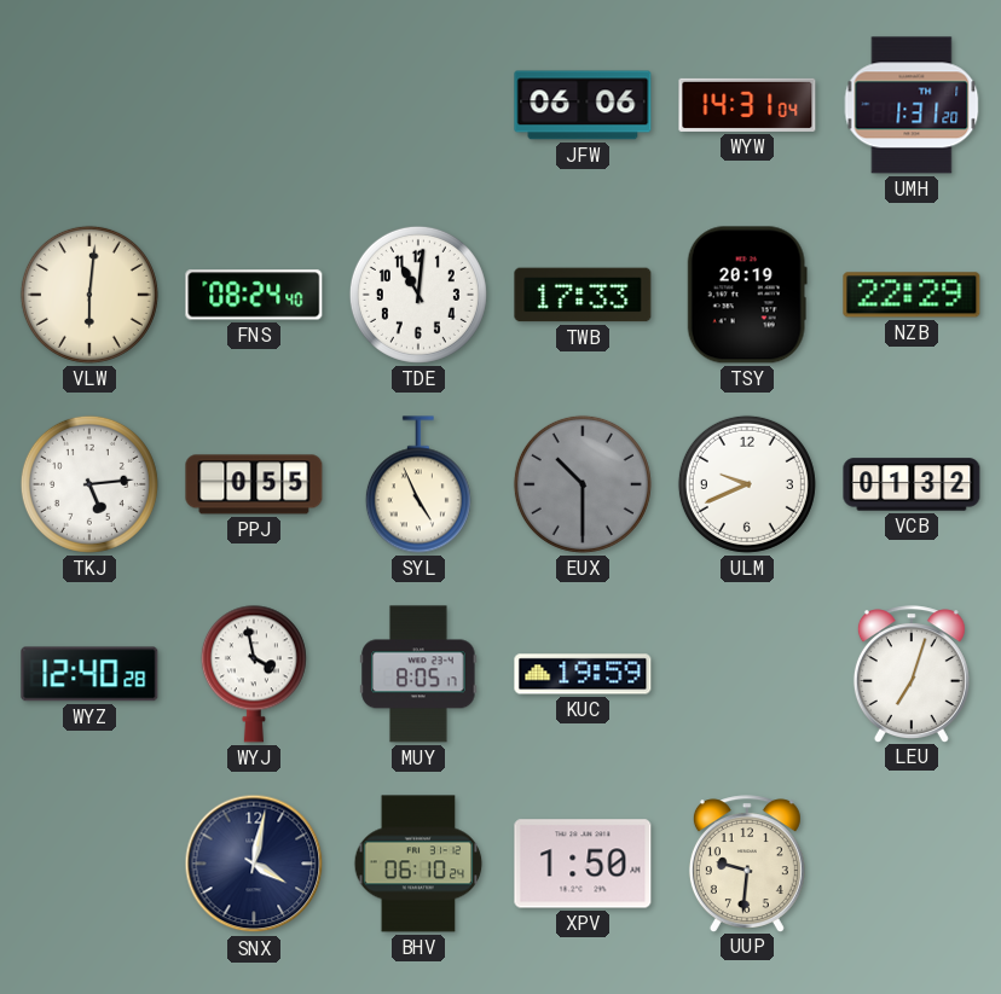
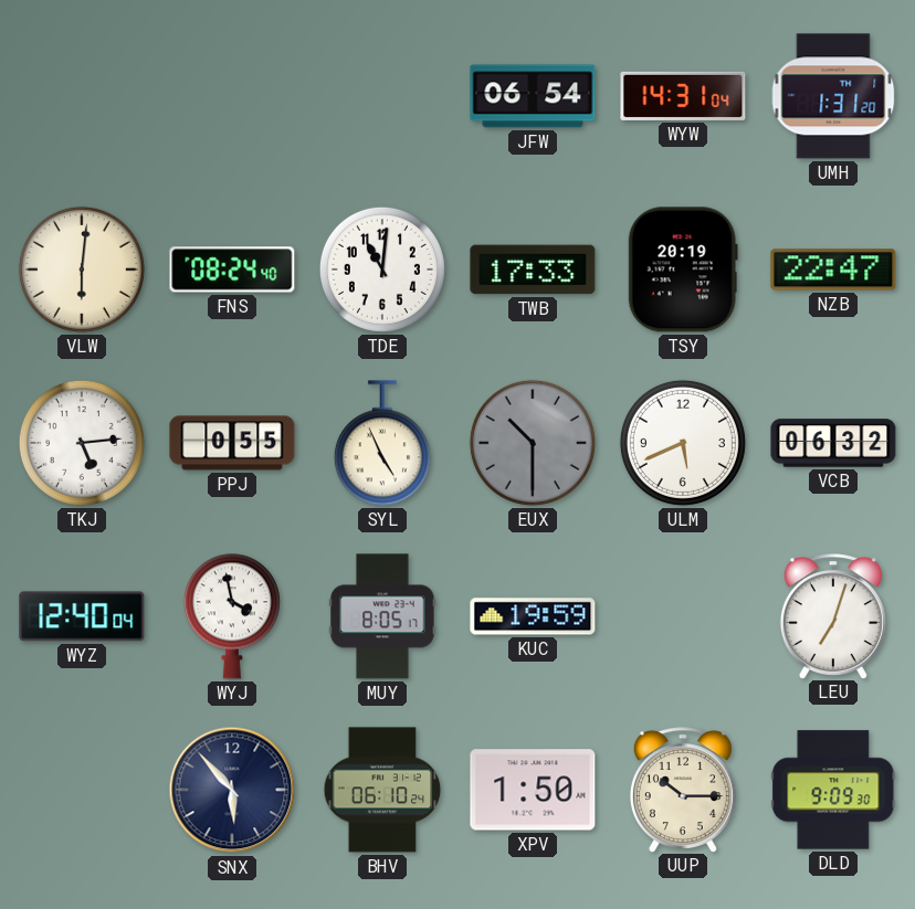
JFW: 06:06 -> 06:54
NZB: 22:29 -> 22:47
ULM: 9:41 -> 5:41
VCB: 01:32 -> 06:32
WYZ: 12:40:28 -> 12:40:04
SNX: 4:02 -> 5:53
UUP: 9:31 -> 10:15
DLD: none -> 9:09
